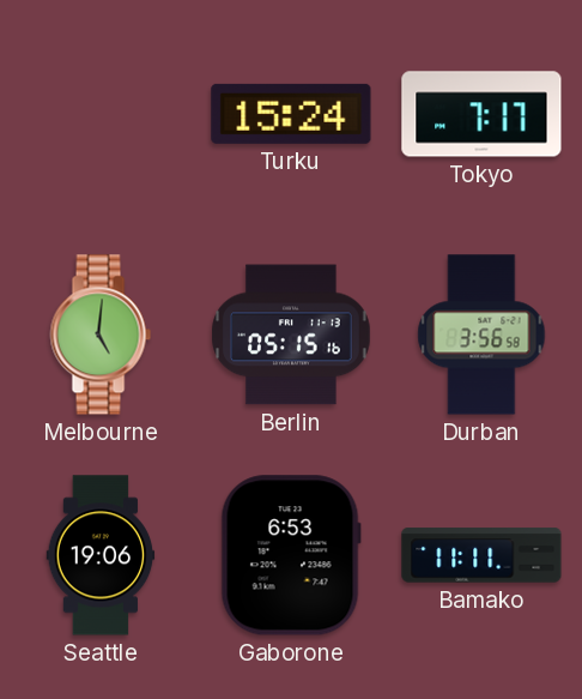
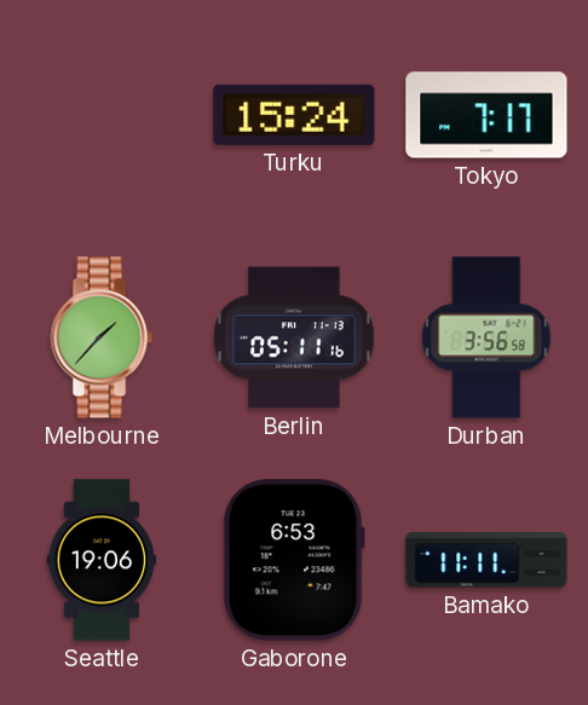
Melbourne: 5:01 -> 1:37
Berlin: 05:15 -> 05:11
